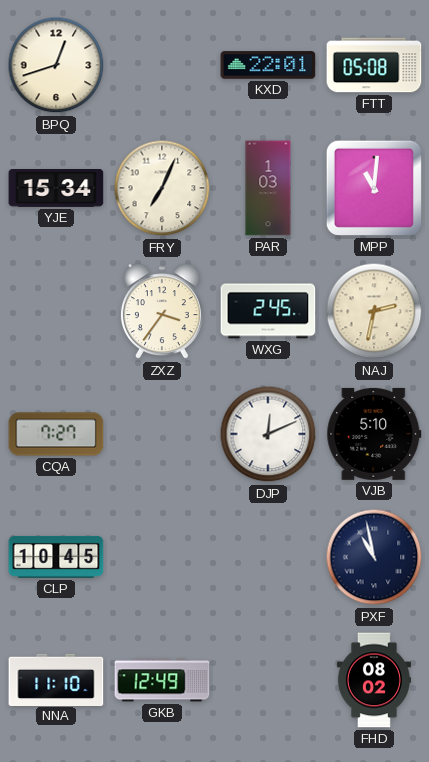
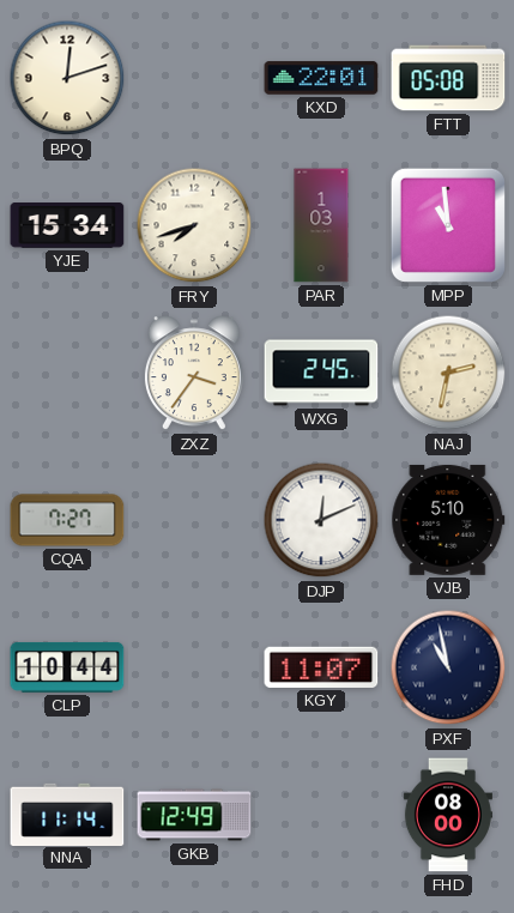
BPQ: 12:42 -> 12:12
FRY: 7:04 -> 7:42
MPP: 11:01 -> 10:59
CLP: 10:45 -> 10:44
KGY: none -> 11:07
NNA: 11:10 -> 11:14
FHD: 08:02 -> 08:00
